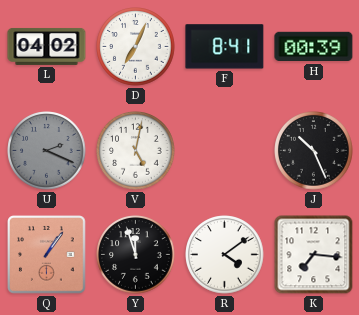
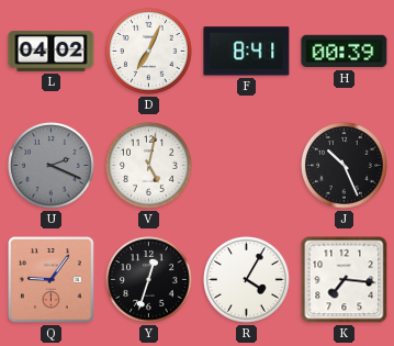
Q: 1:06 -> 9:06
Y: 11:57 -> 12:33
R: 4:09 -> 4:05
